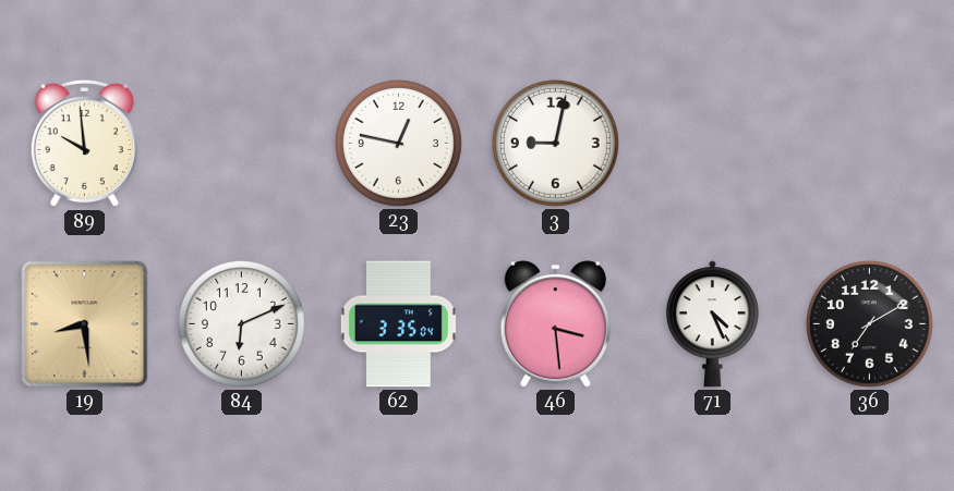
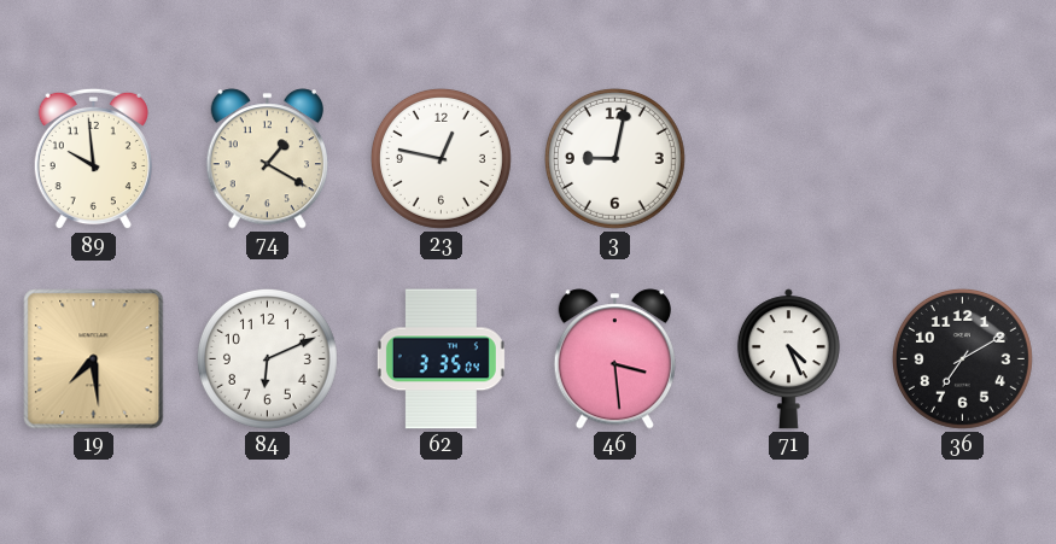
74: none -> 1:20
19: 8:29 -> 7:29
